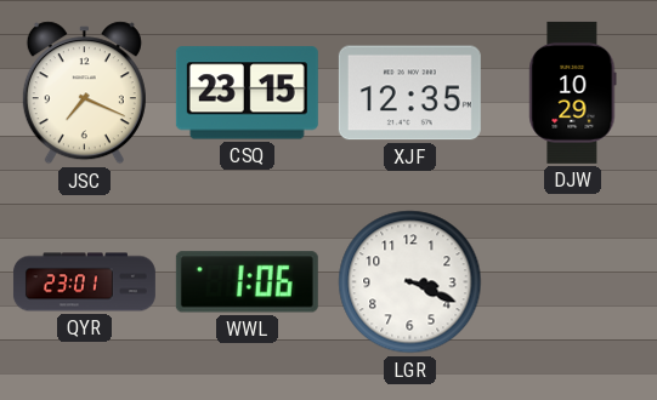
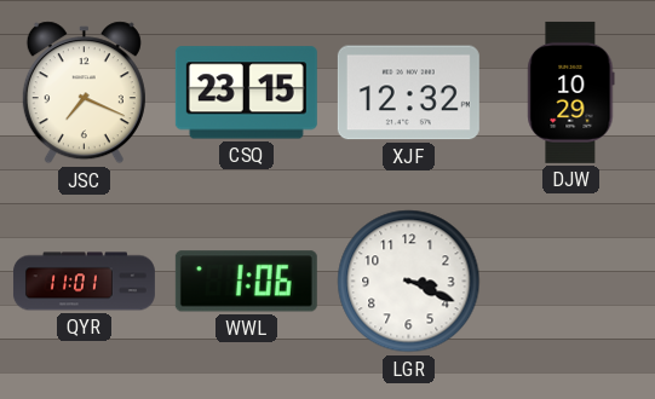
XJF: 12:35 -> 12:32
QYR: 23:01 -> 11:01
